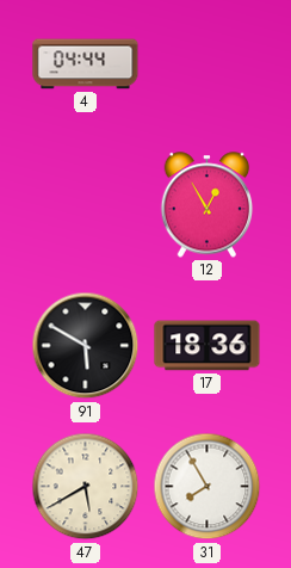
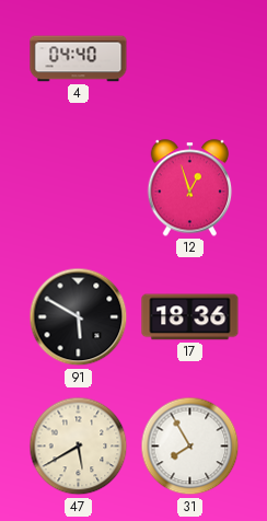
4: 04:44 -> 04:40
12: 12:55 -> 12:57
